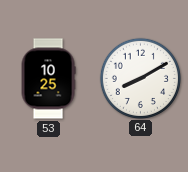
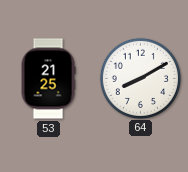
53: 10:25 -> 21:25
